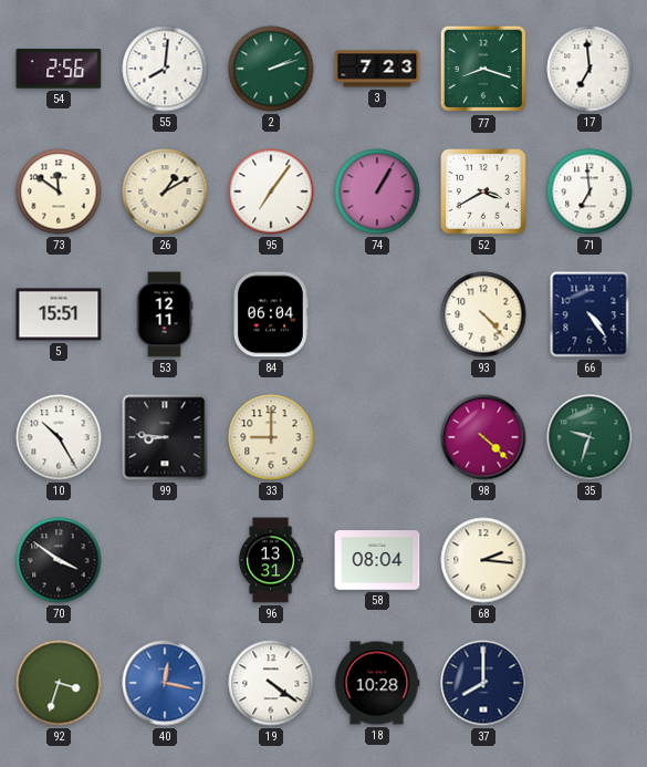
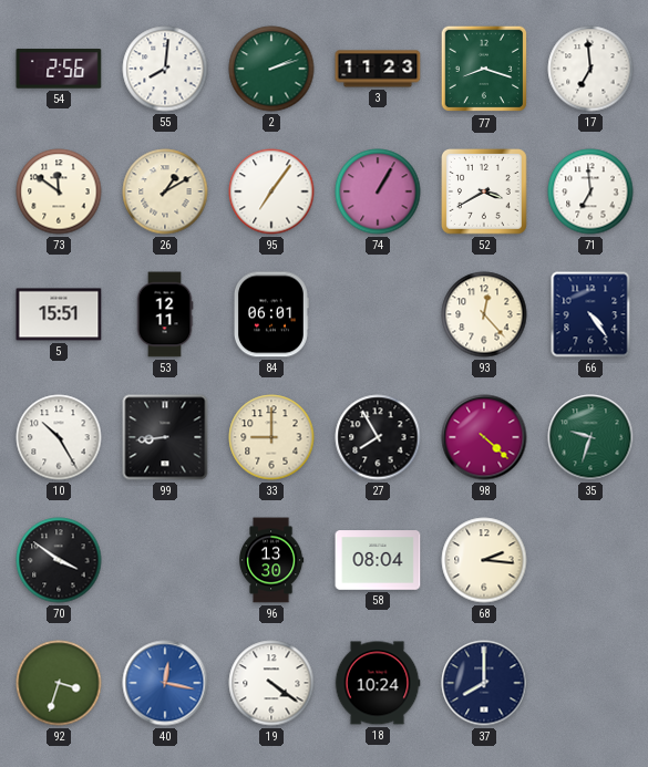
3: 7:23 -> 11:23
84: 06:04 -> 06:01
93: 4:23 -> 12:23
99: 8:46 -> 8:44
27: none -> 7:55
96: 13:31 -> 13:30
18: 10:28 -> 10:24
